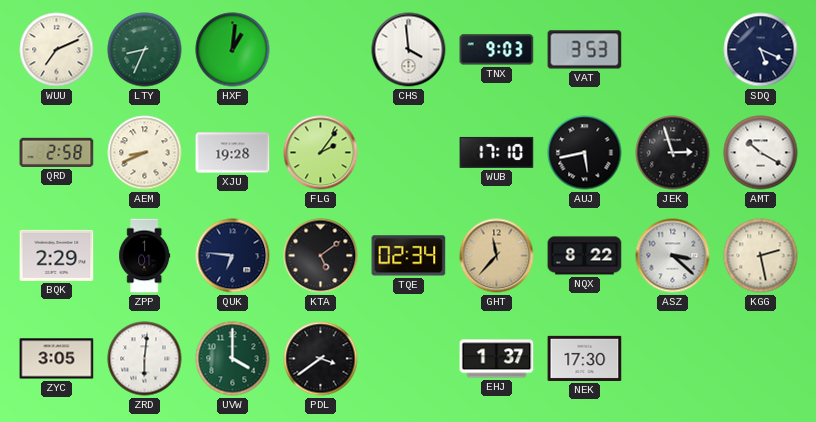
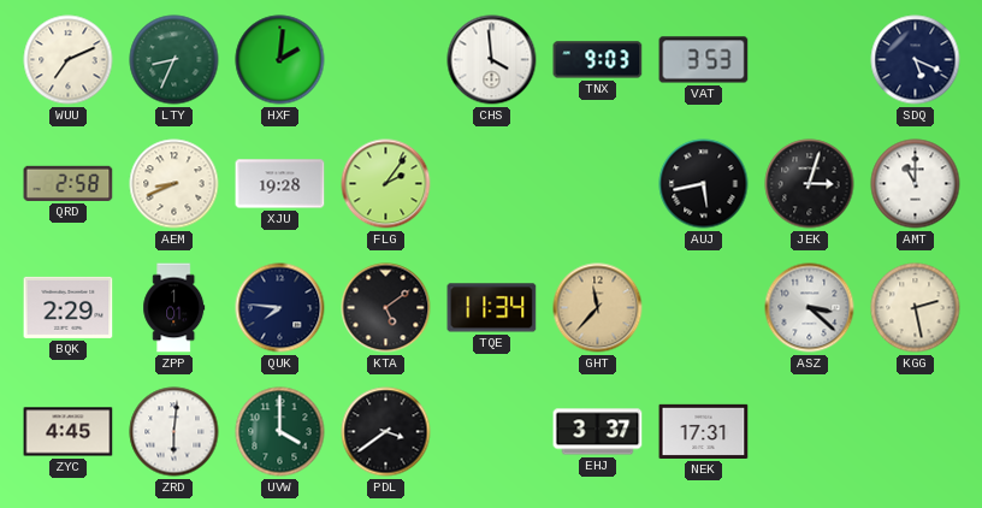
HXF: 1:01 -> 2:01
WUB: 17:10 -> none
JEK: 2:57 -> 3:03
AMT: 10:20 -> 11:00
QUK: 6:46 -> 7:46
TQE: 02:34 -> 11:34
NQX: 8:22 -> none
ZYC: 3:05 -> 4:45
EHJ: 1:37 -> 3:37
NEK: 17:30 -> 17:31
